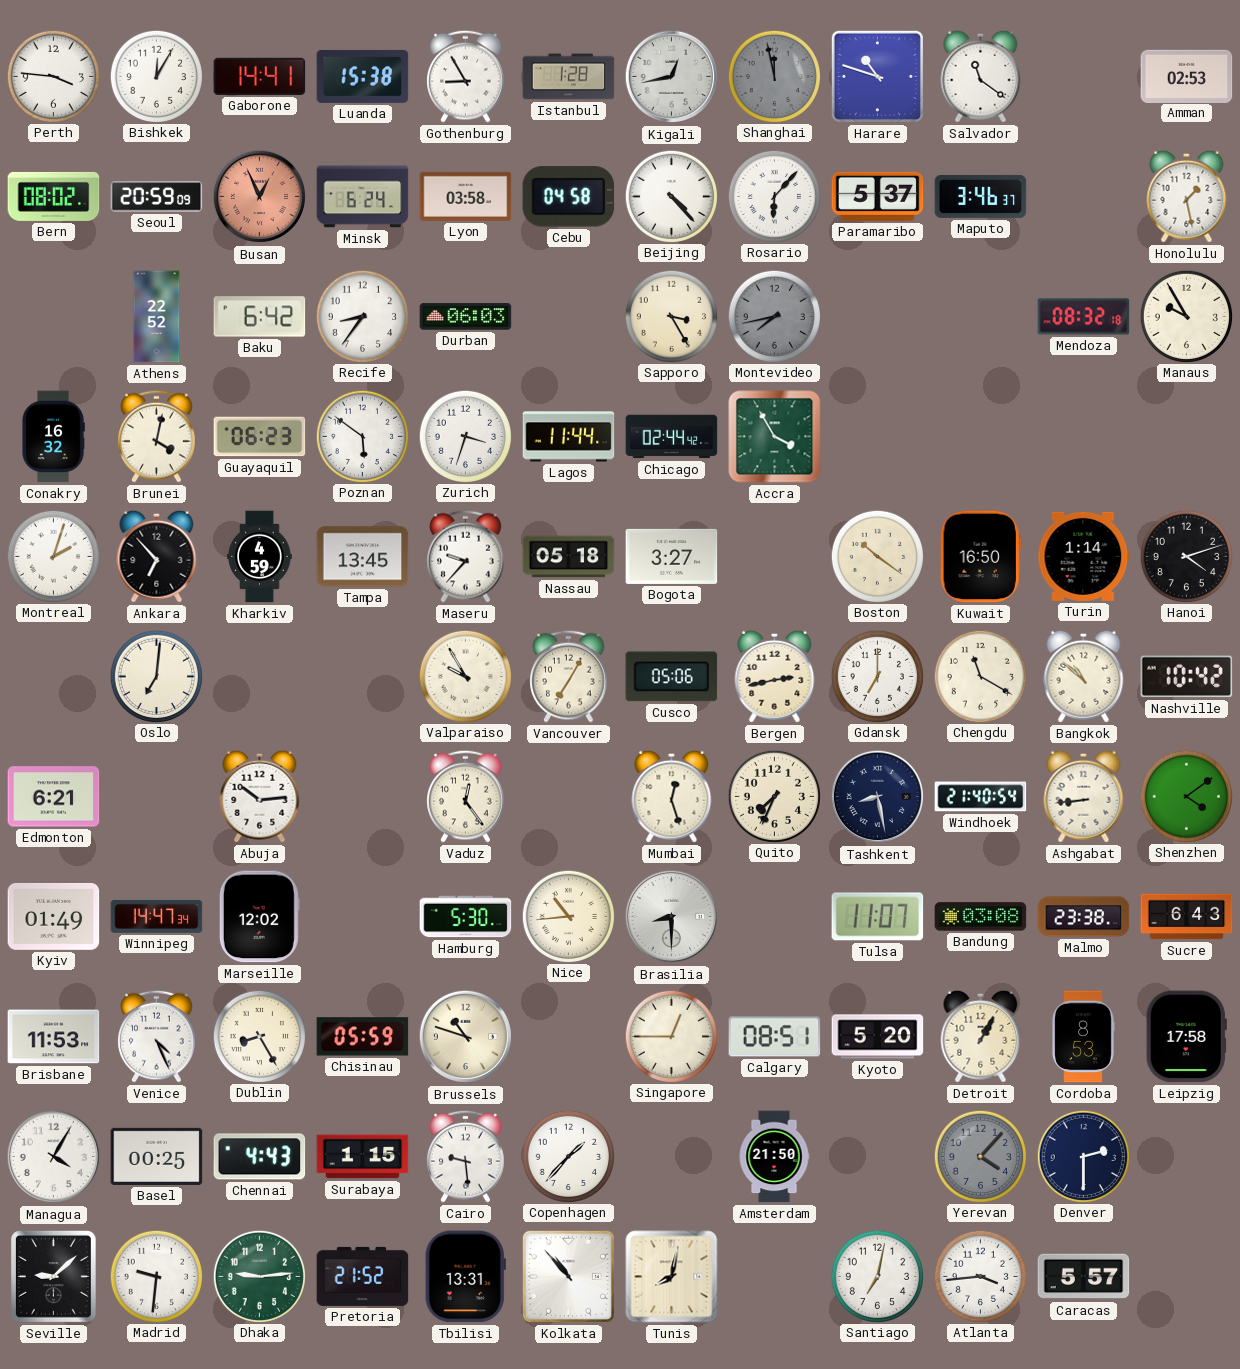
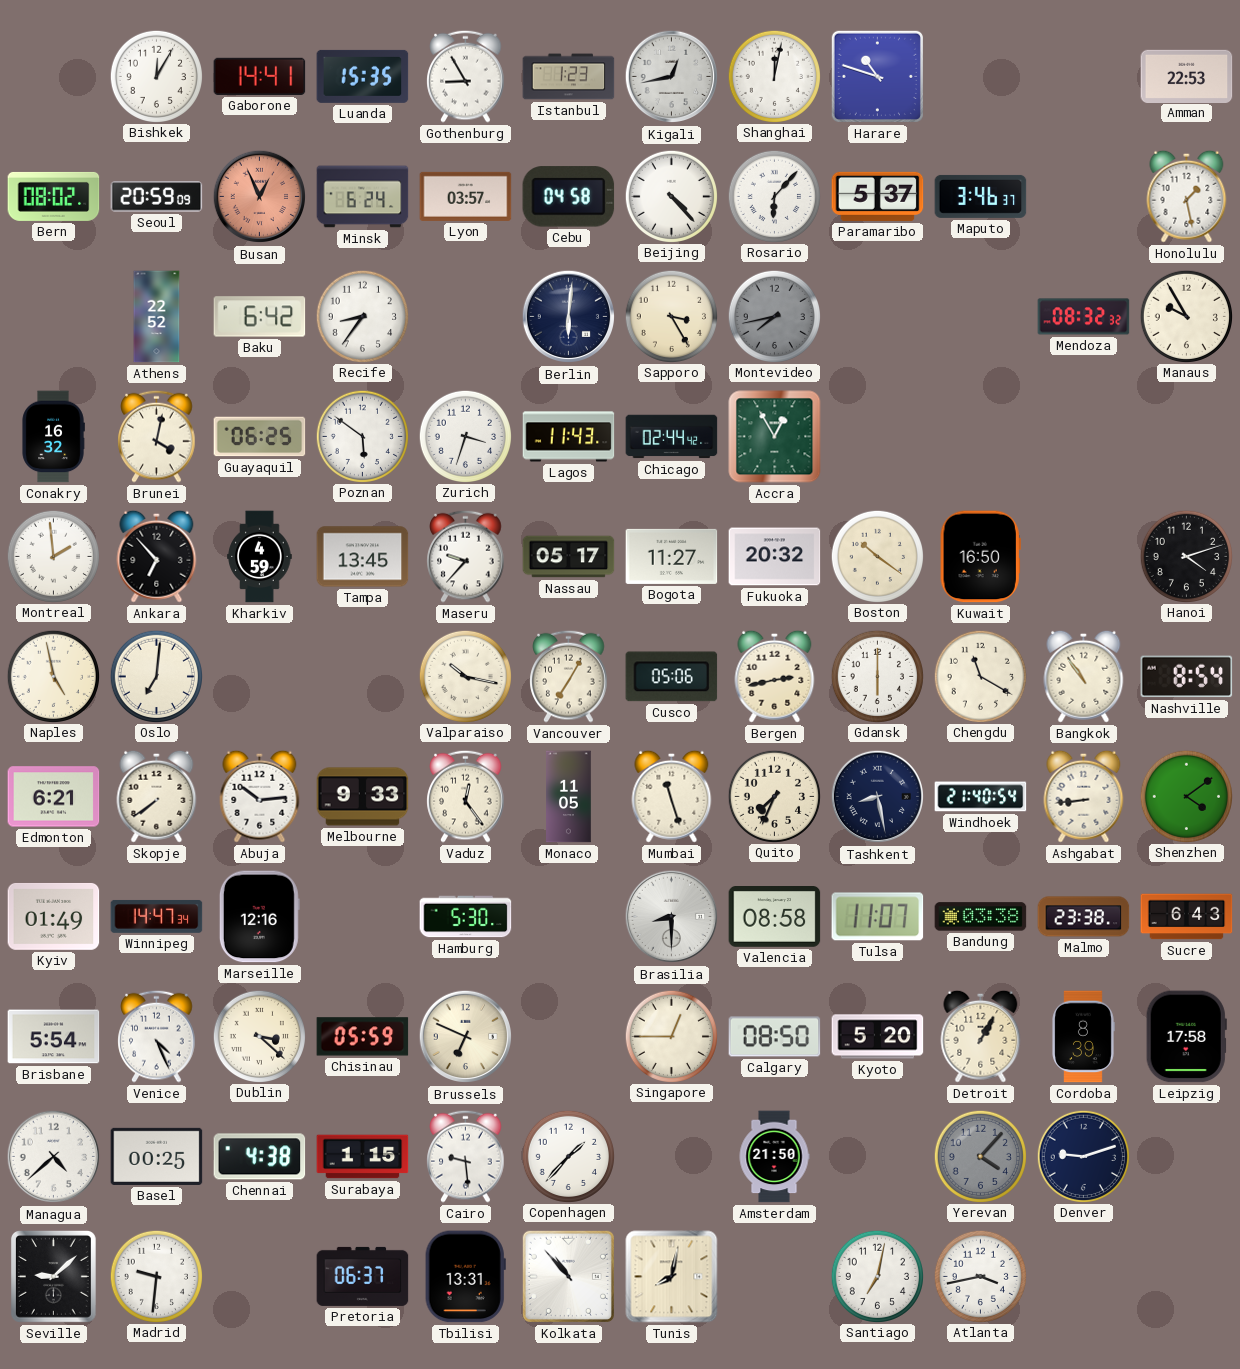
Perth: 3:46 -> none
Luanda: 15:38 -> 15:35
Istanbul: 1:28 -> 1:23
Shanghai: 11:58 -> 12:02
Shanghai dial: grey -> white
Salvador: 11:21 -> none
Amman: 02:53 -> 22:53
Lyon: 03:58 -> 03:57
Durban: 06:03 -> none
Berlin: none -> 6:01
Mendoza: 08:32:18 -> 08:32:32
Guayaquil: 06:23 -> 06:25
Lagos: 11:44 -> 11:43
Accra: 3:55 -> 12:55
Montreal: 2:03 -> 1:59
Nassau: 05:18 -> 05:17
Bogota: 3:27 -> 11:27
Fukuoka: none -> 20:32
Turin: 1:14 -> none
Naples: none -> 4:58
Valparaiso: 9:55 -> 10:17
Gdansk: 7:00 -> 6:00
Bangkok: 10:52 -> 10:54
Nashville: 10:42 -> 8:54
Skopje: none -> 7:39
Melbourne: none -> 9:33
Monaco: none -> 11:05
Mumbai: 12:27 -> 11:27
Marseille: 12:02 -> 12:16
Nice: 10:44 -> none
Valencia: none -> 08:58
Bandung: 03:08 -> 03:38
Brisbane: 11:53 -> 5:54
Dublin: 8:25 -> 3:22
Brussels: 10:48 -> 6:49
Calgary: 08:51 -> 08:50
Cordoba: 8:53 -> 8:39
Managua: 4:05 -> 4:38
Chennai: 4:43 -> 4:38
Denver: 2:30 -> 9:12
Dhaka: 9:14 -> none
Pretoria: 21:52 -> 06:37
Atlanta: 3:44 -> 3:43
Caracas: 5:57 -> none
